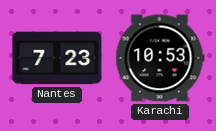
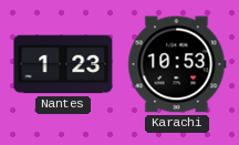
Nantes: 7:23 -> 1:23
